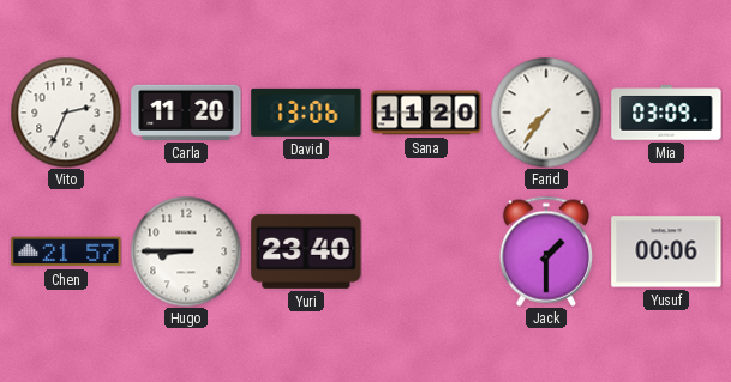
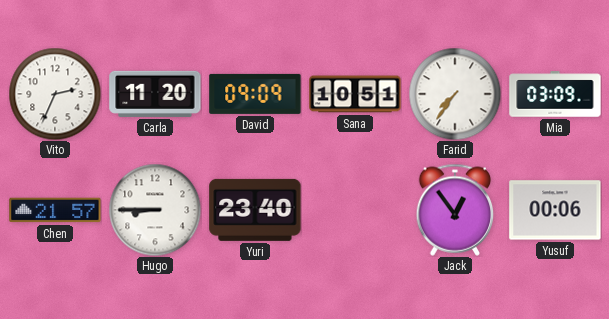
David: 13:06 -> 09:09
Sana: 11:20 -> 10:51
Jack: 1:30 -> 12:54
